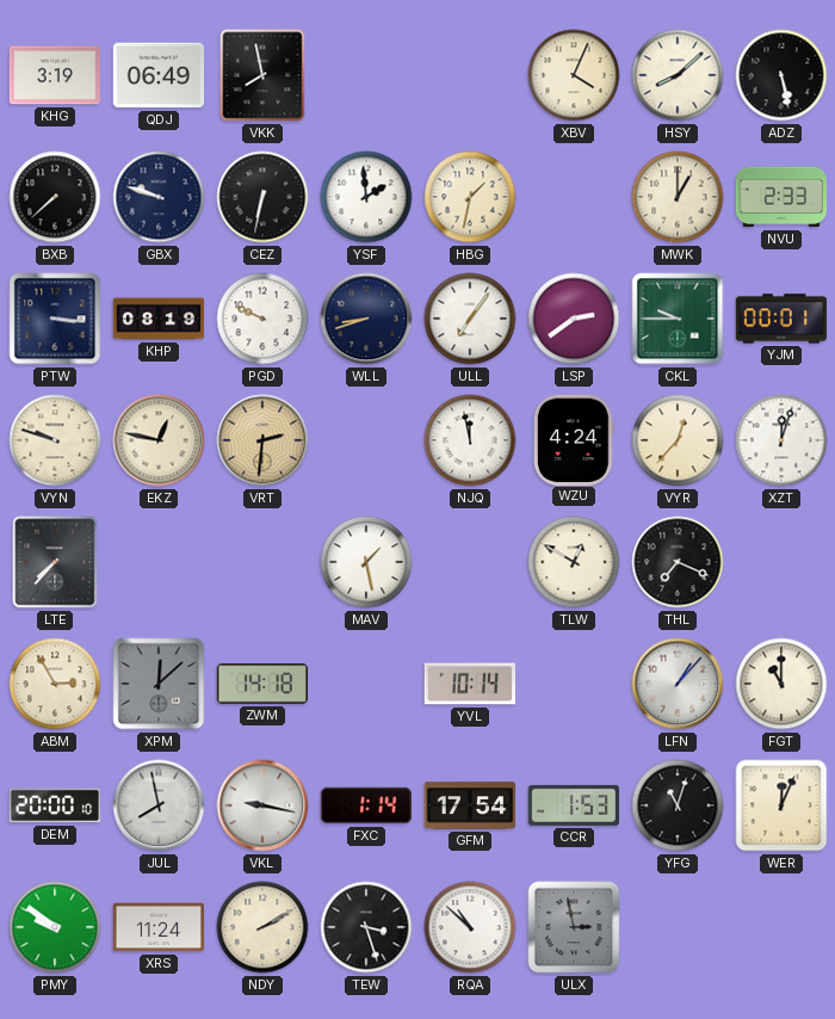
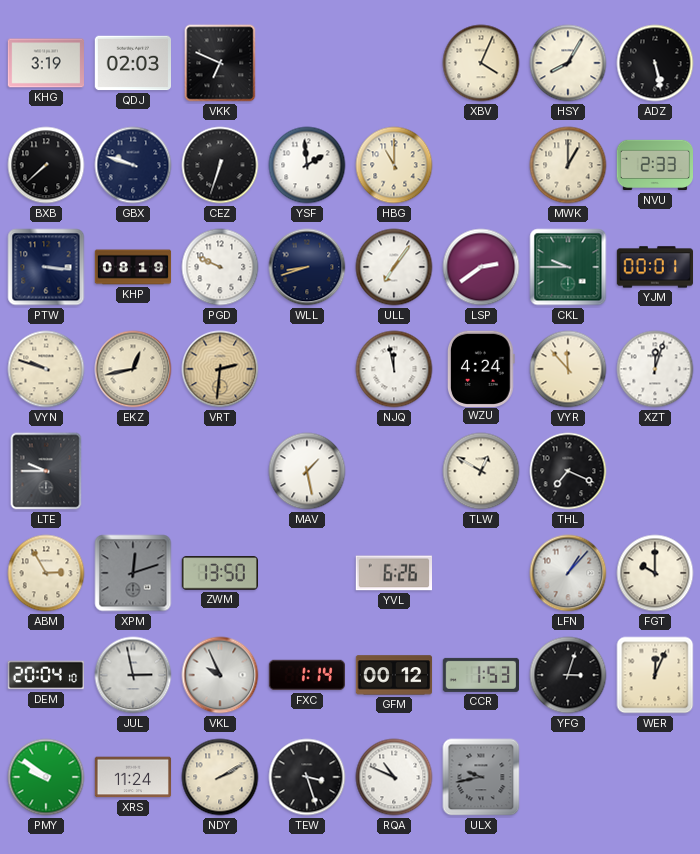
QDJ: 06:49 -> 02:03
VKK: 7:58 -> 6:49
HSY: 8:08 -> 8:05
CEZ: 6:32 -> 6:33
HBG: 1:32 -> 11:00
EKZ: 12:47 -> 12:43
VYR: 12:37 -> 11:53
LTE: 7:37 -> 9:45
XPM: 12:08 -> 12:12
ZWM: 14:18 -> 13:50
YVL: 10:14 -> 6:26
FGT: 11:00 -> 10:00
DEM: 20:00 -> 20:04
JUL: 7:58 -> 2:58
VKL: 9:17 -> 9:56
GFM: 17:54 -> 00:12
YFG: 11:03 -> 3:03
RQA: 10:52 -> 10:49
ULX: 2:58 -> 9:43
